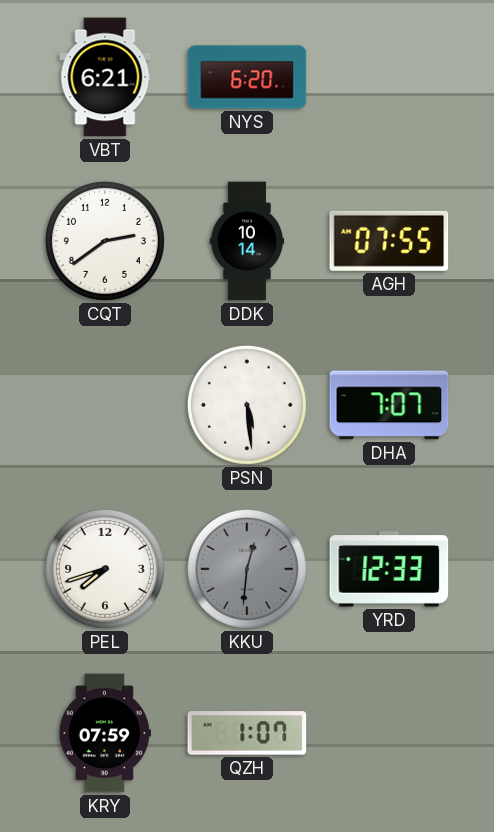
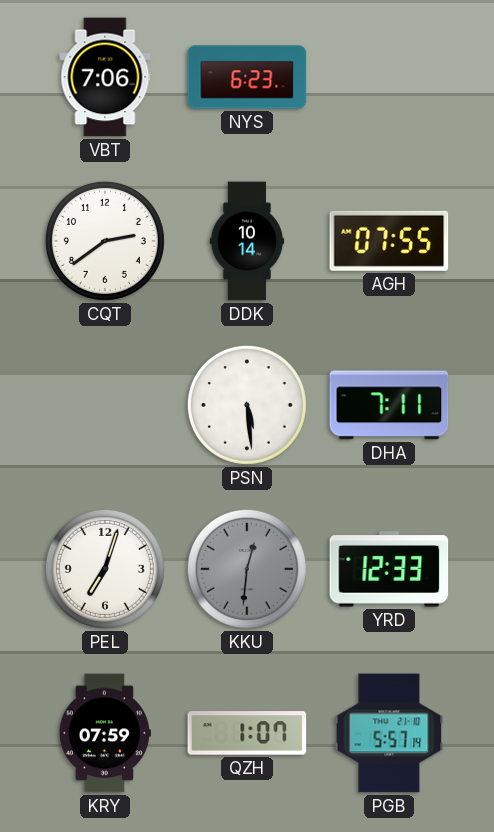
VBT: 6:21 -> 7:06
NYS: 6:20 -> 6:23
DHA: 7:07 -> 7:11
PEL: 7:42 -> 7:03
PGB: none -> 5:57
